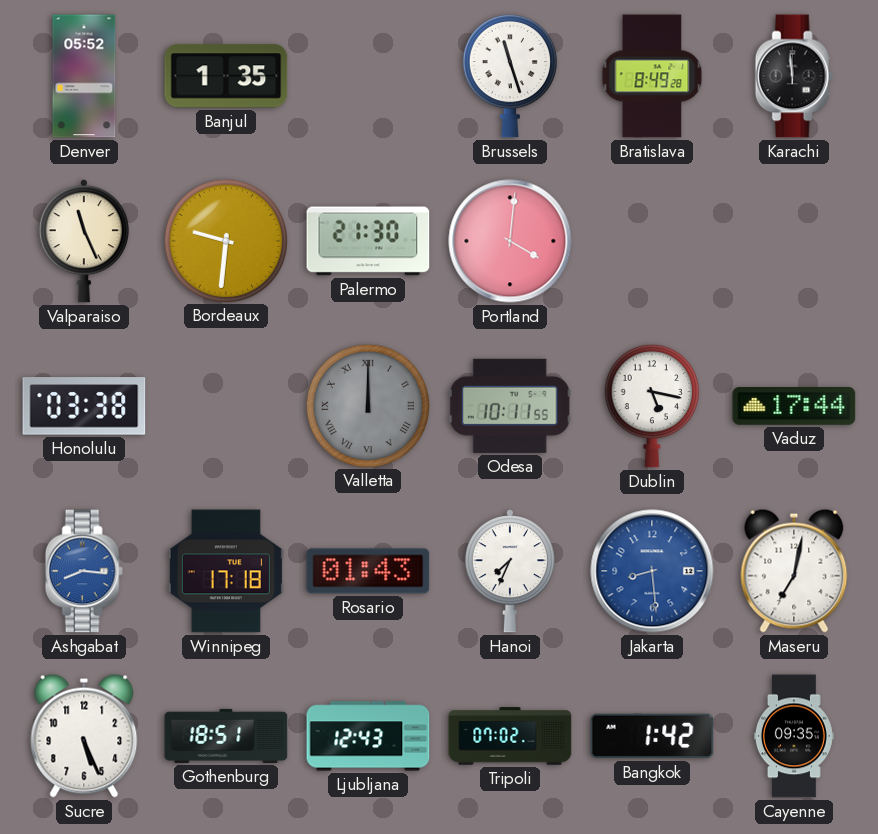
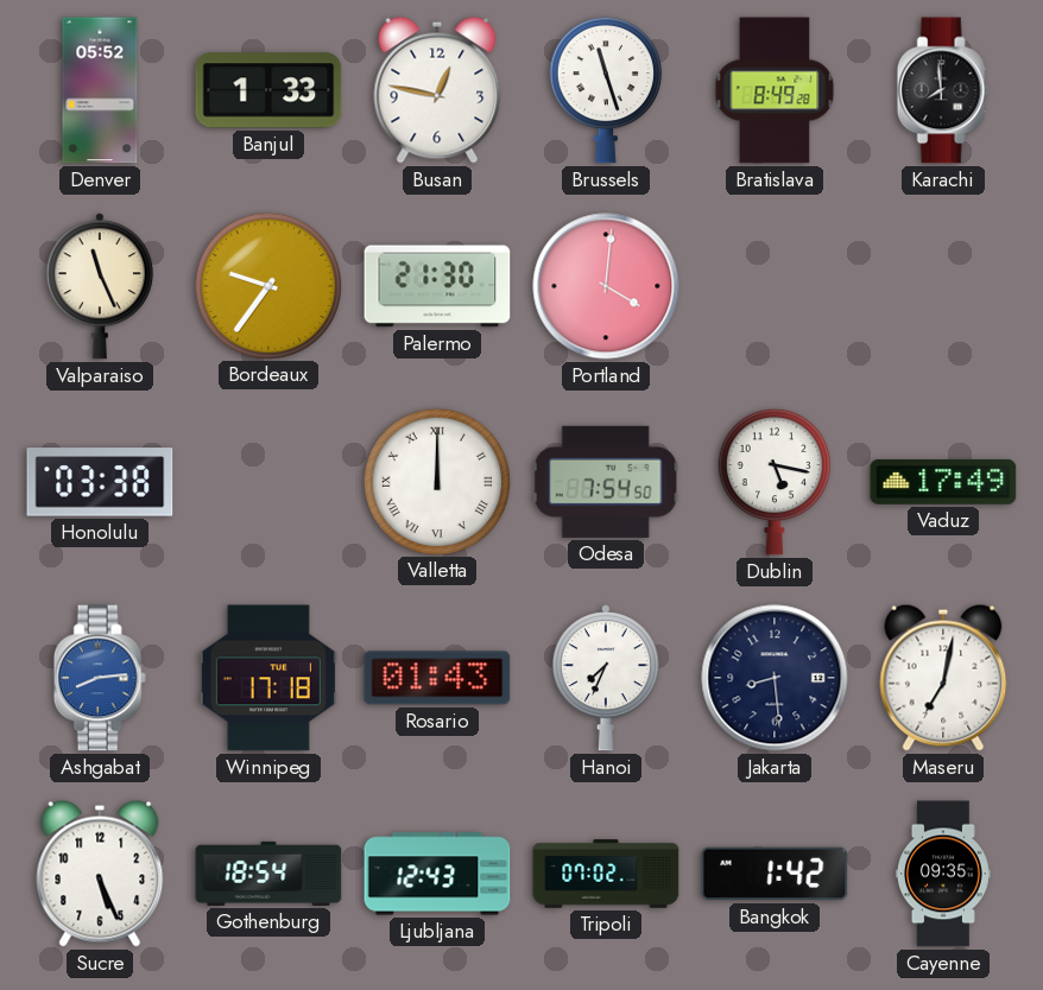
Banjul: 1:35 -> 1:33
Busan: none -> 12:47
Karachi: 11:59 -> 7:59
Bordeaux: 9:31 -> 9:36
Valletta dial: grey -> white
Odesa: 10:11 -> 7:54
Vaduz: 17:44 -> 17:49
Ashgabat: 8:16 -> 8:14
Jakarta dial: blue -> navy
Gothenburg: 18:51 -> 18:54
